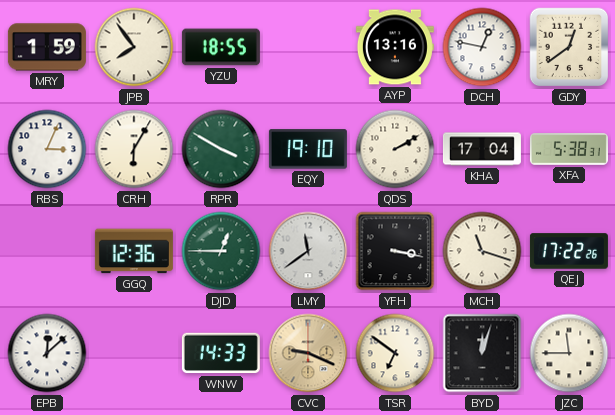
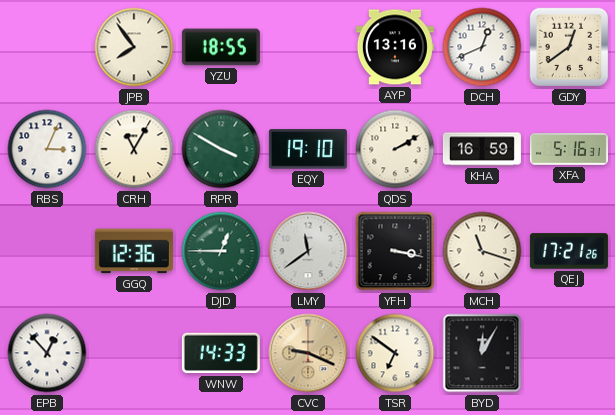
MRY: 1:59 -> none
DCH: 12:47 -> 12:41
CRH: 6:05 -> 11:05
KHA: 17:04 -> 16:59
XFA: 5:38 -> 5:16
QEJ: 17:22 -> 17:21
EPB: 12:08 -> 12:53
BYD: 12:03 -> 12:05
JZC: 11:45 -> none
